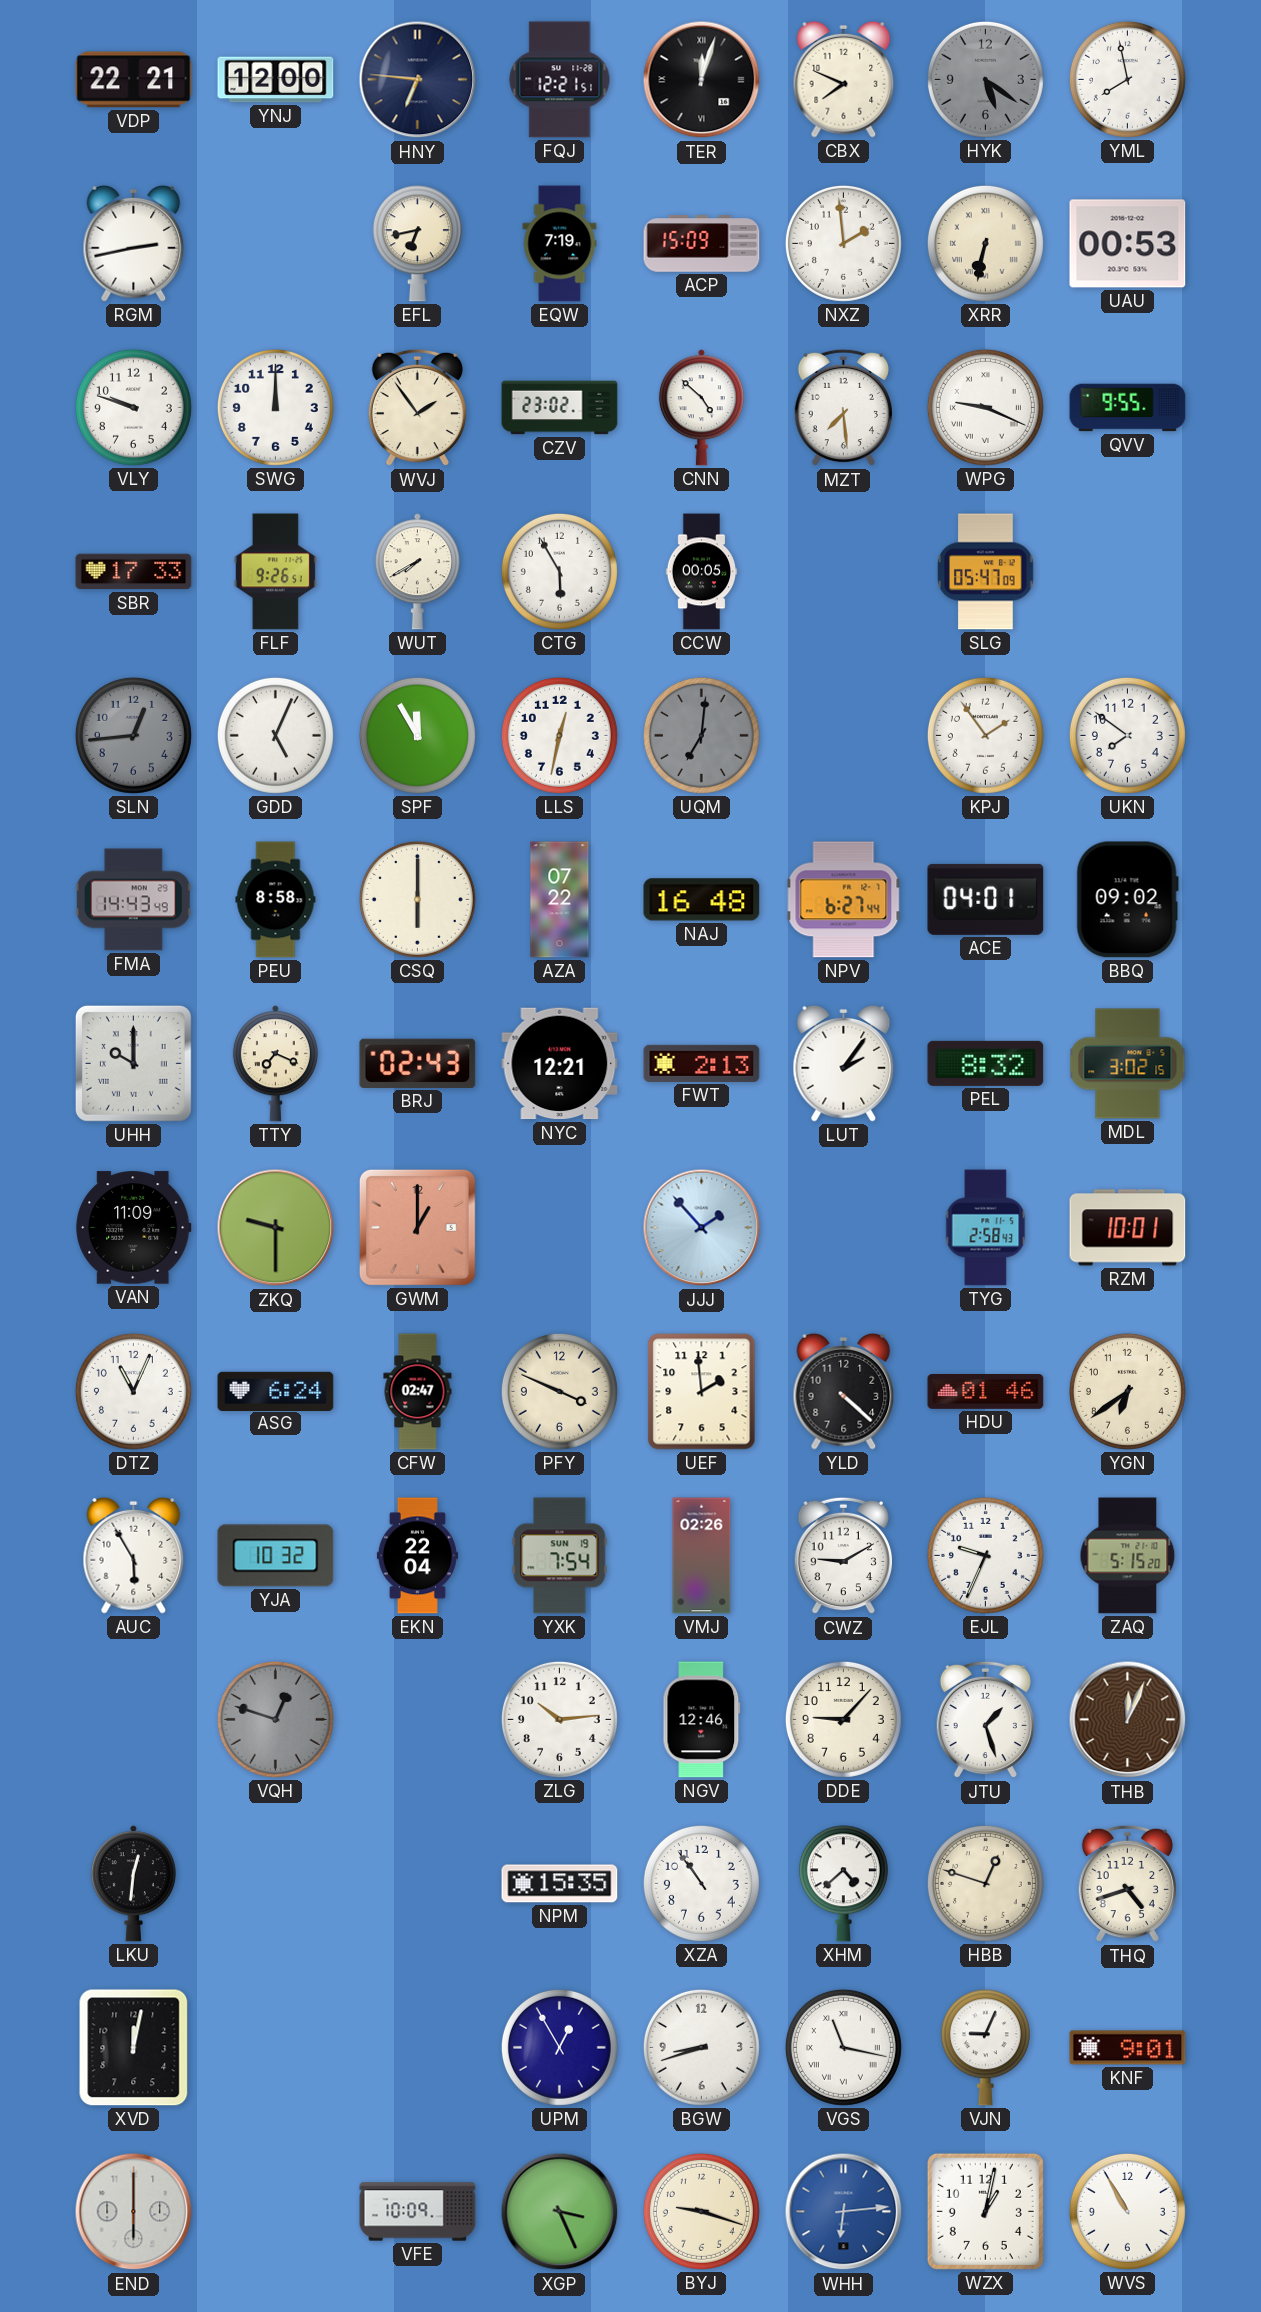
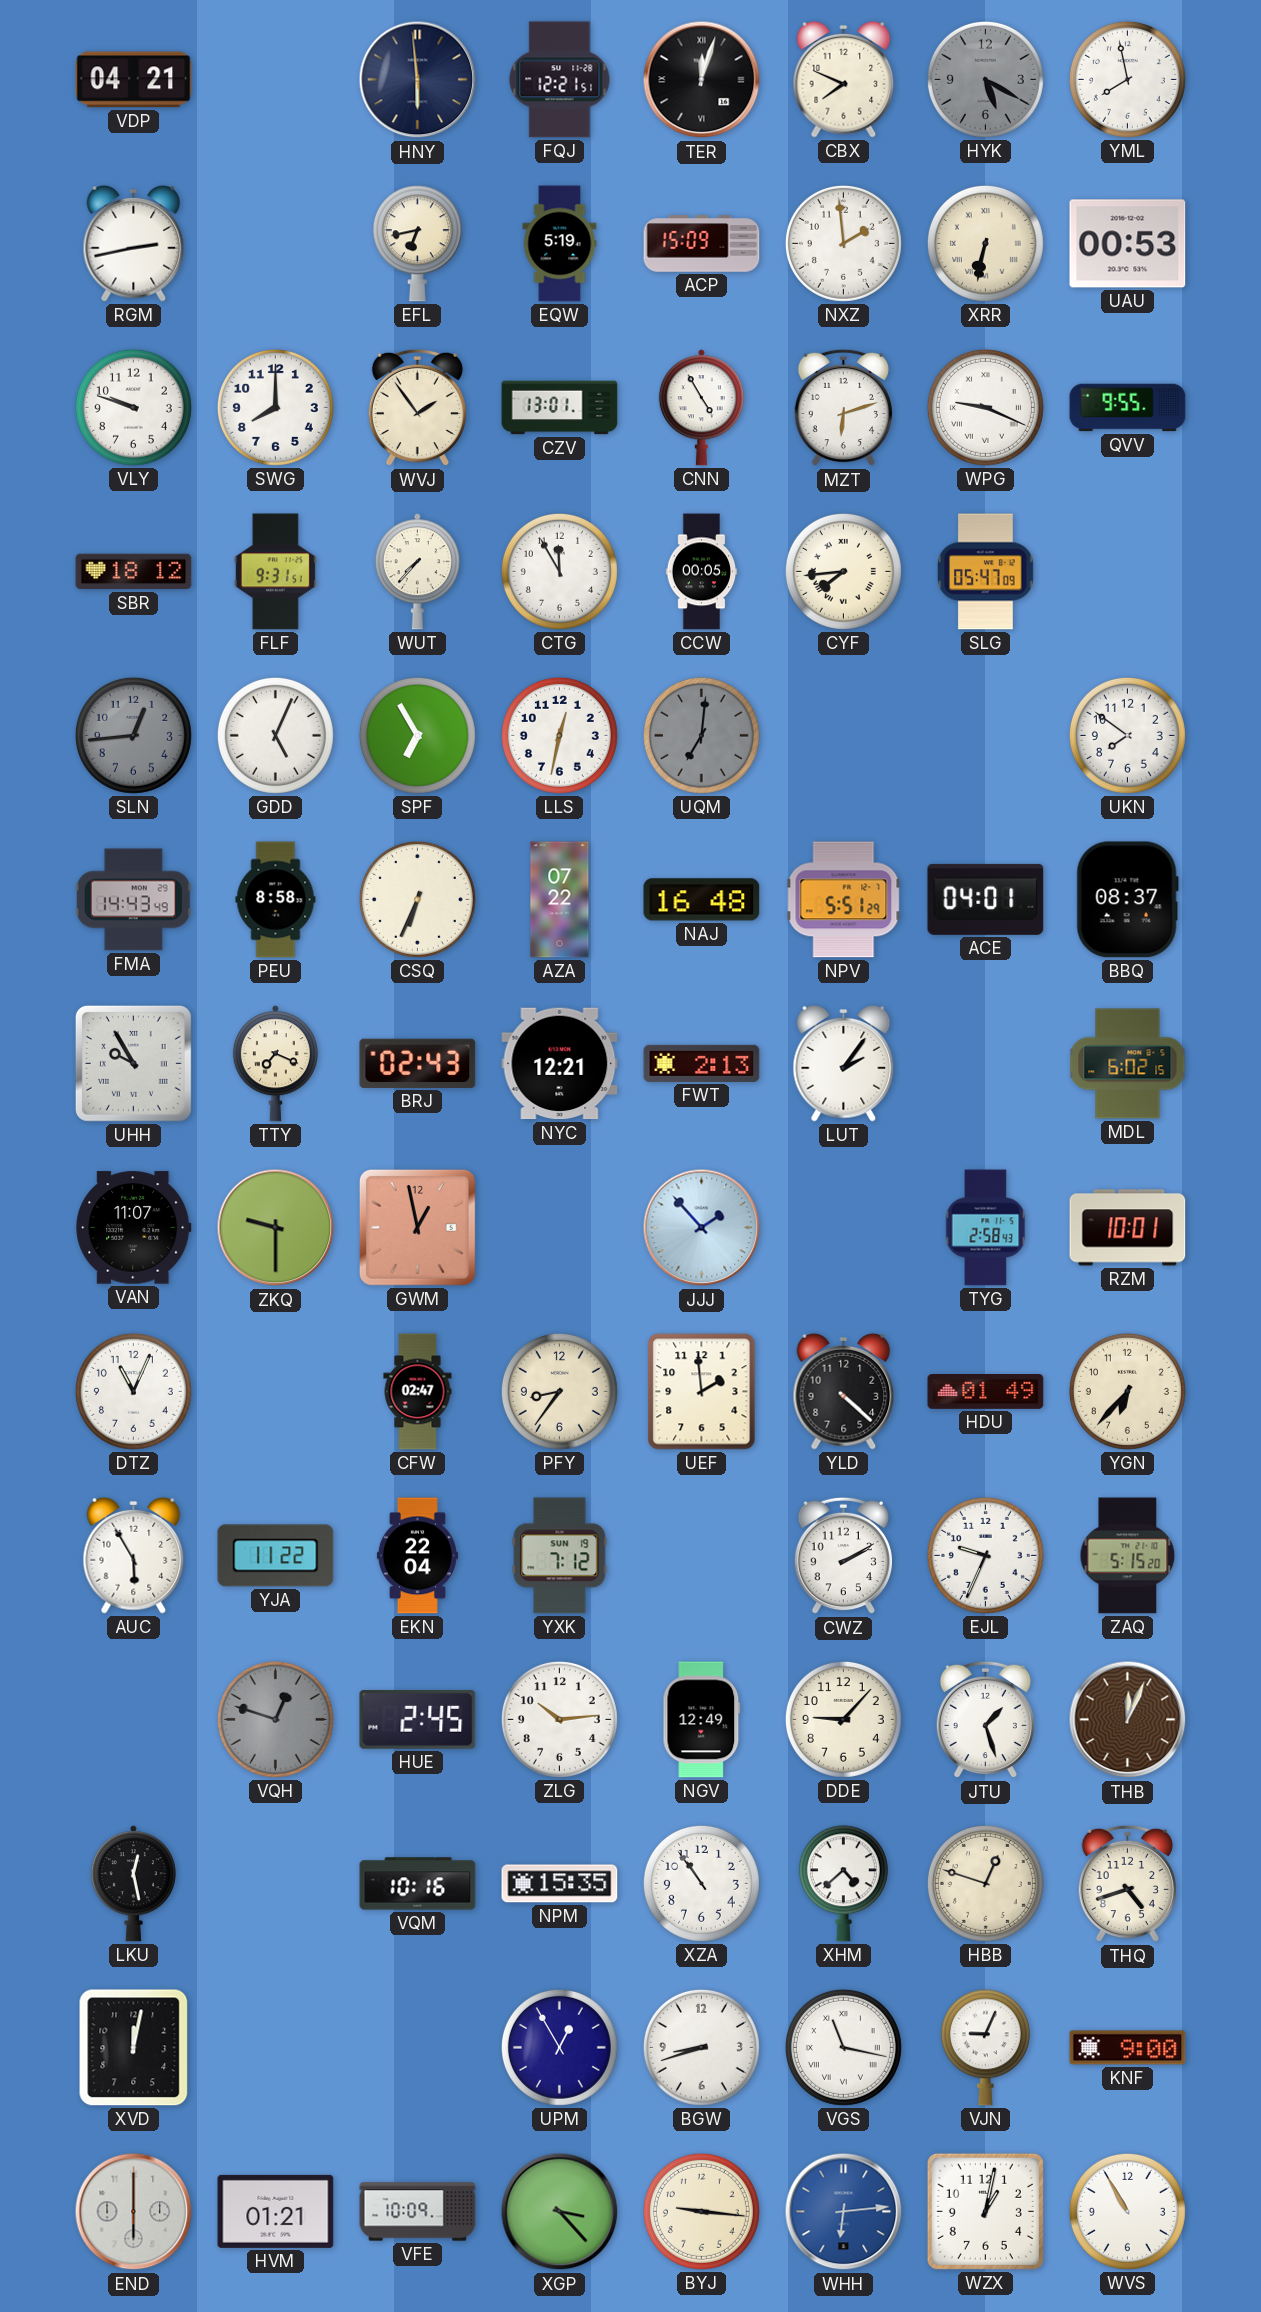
VDP: 22:21 -> 04:21
YNJ: 12:00 -> none
HNY: 6:46 -> 5:59
HYK: 5:21 -> 5:20
EQW: 7:19 -> 5:19
SWG: 12:00 -> 8:00
CZV: 23:02 -> 13:01
CNN: 4:52 -> 4:55
MZT: 7:29 -> 6:12
SBR: 17:33 -> 18:12
FLF: 9:26 -> 9:31
WUT: 7:40 -> 7:37
CTG: 5:55 -> 11:55
CYF: none -> 7:44
SPF: 11:55 -> 6:55
KPJ: 1:54 -> none
CSQ: 6:00 -> 6:34
NPV: 6:27 -> 5:51
BBQ: 09:02 -> 08:37
UHH: 10:00 -> 9:55
PEL: 8:32 -> none
MDL: 3:02 -> 6:02
VAN: 11:09 -> 11:07
GWM: 1:00 -> 12:58
ASG: 6:24 -> none
PFY: 3:49 -> 8:36
HDU: 01:46 -> 01:49
YGN: 6:39 -> 6:37
YJA: 10:32 -> 11:22
YXK: 7:54 -> 7:12
VMJ: 02:26 -> none
CWZ: 9:10 -> 2:10
HUE: none -> 2:45
NGV: 12:46 -> 12:49
LKU: 12:31 -> 12:28
VQM: none -> 10:16
KNF: 9:01 -> 9:00
HVM: none -> 01:21
XGP: 3:26 -> 3:23
BYJ: 9:18 -> 9:16
